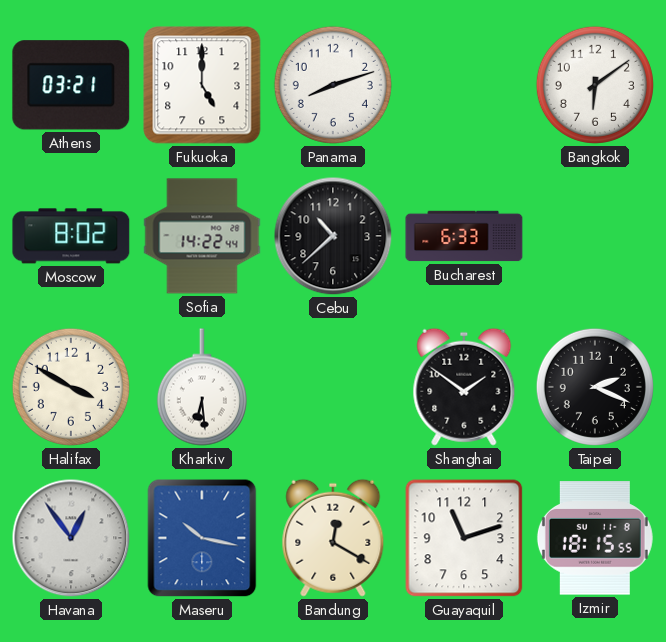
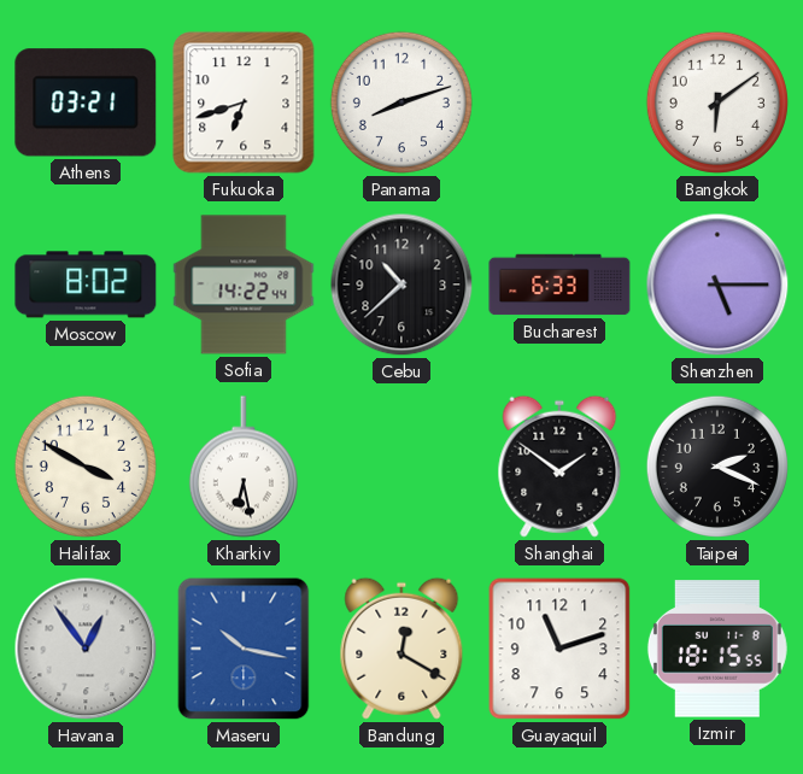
Fukuoka: 5:00 -> 6:42
Shenzhen: none -> 5:15
Kharkiv: 6:29 -> 6:28
